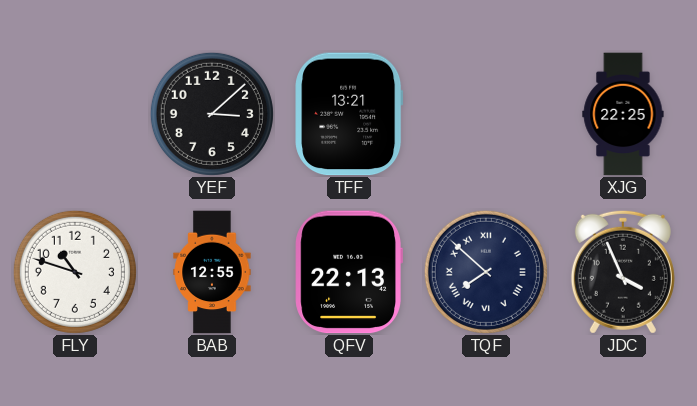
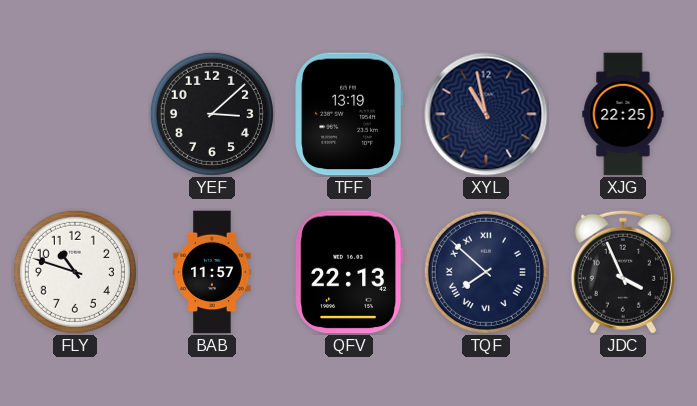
TFF: 13:21 -> 13:19
XYL: none -> 10:58
BAB: 12:55 -> 11:57
